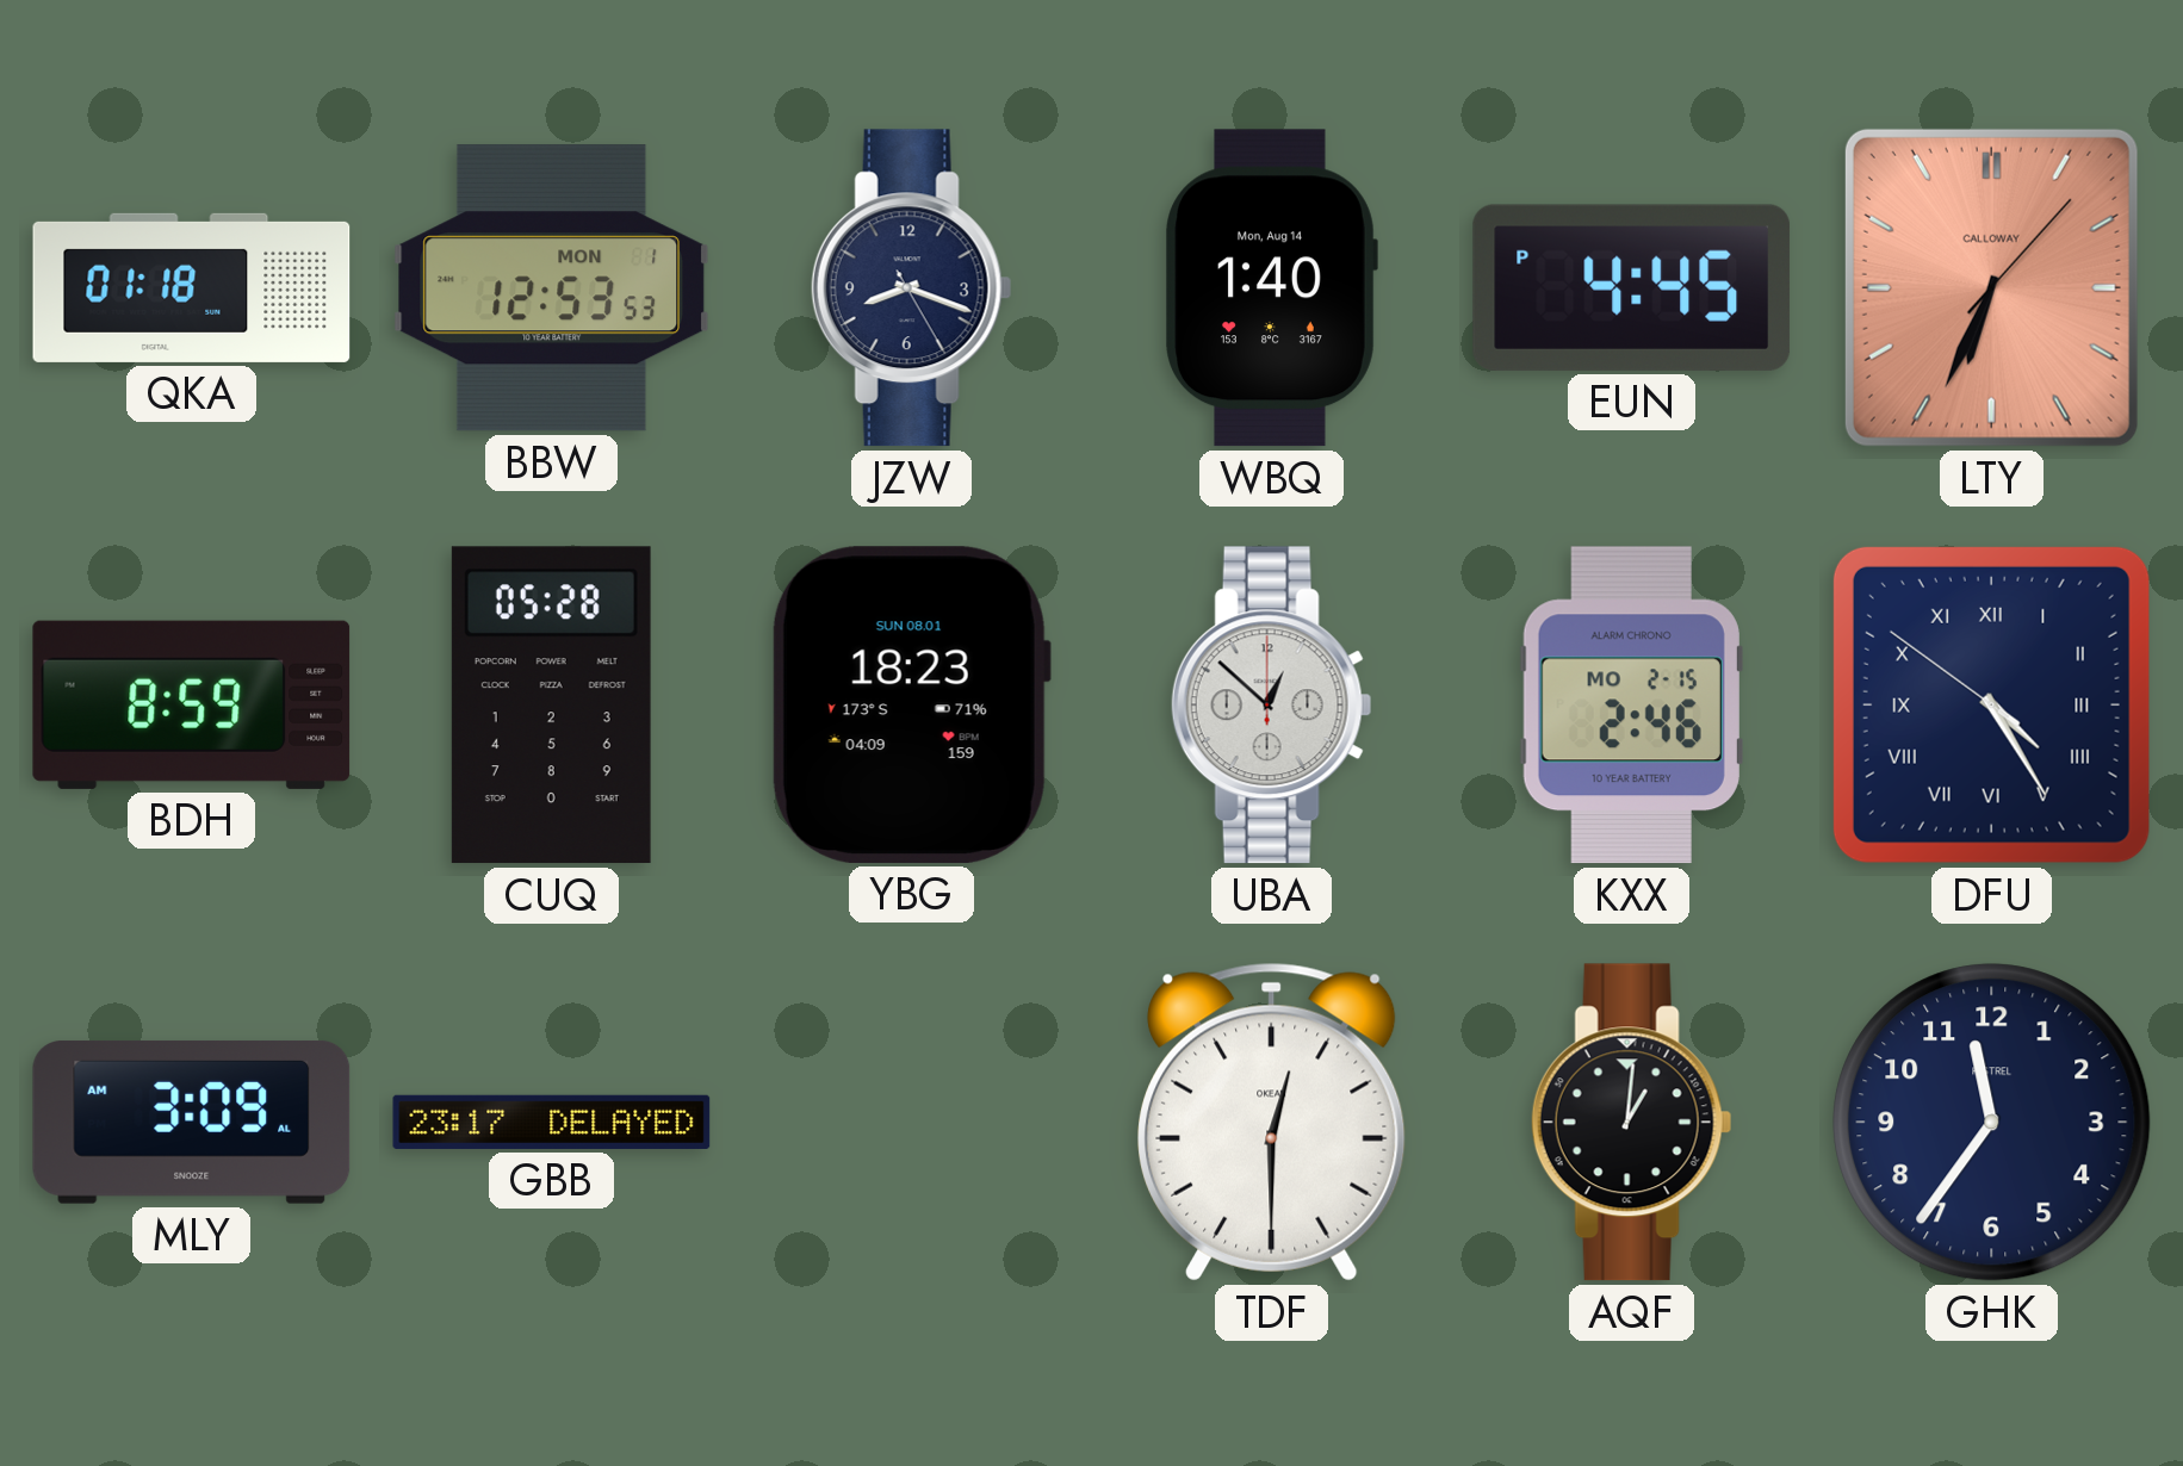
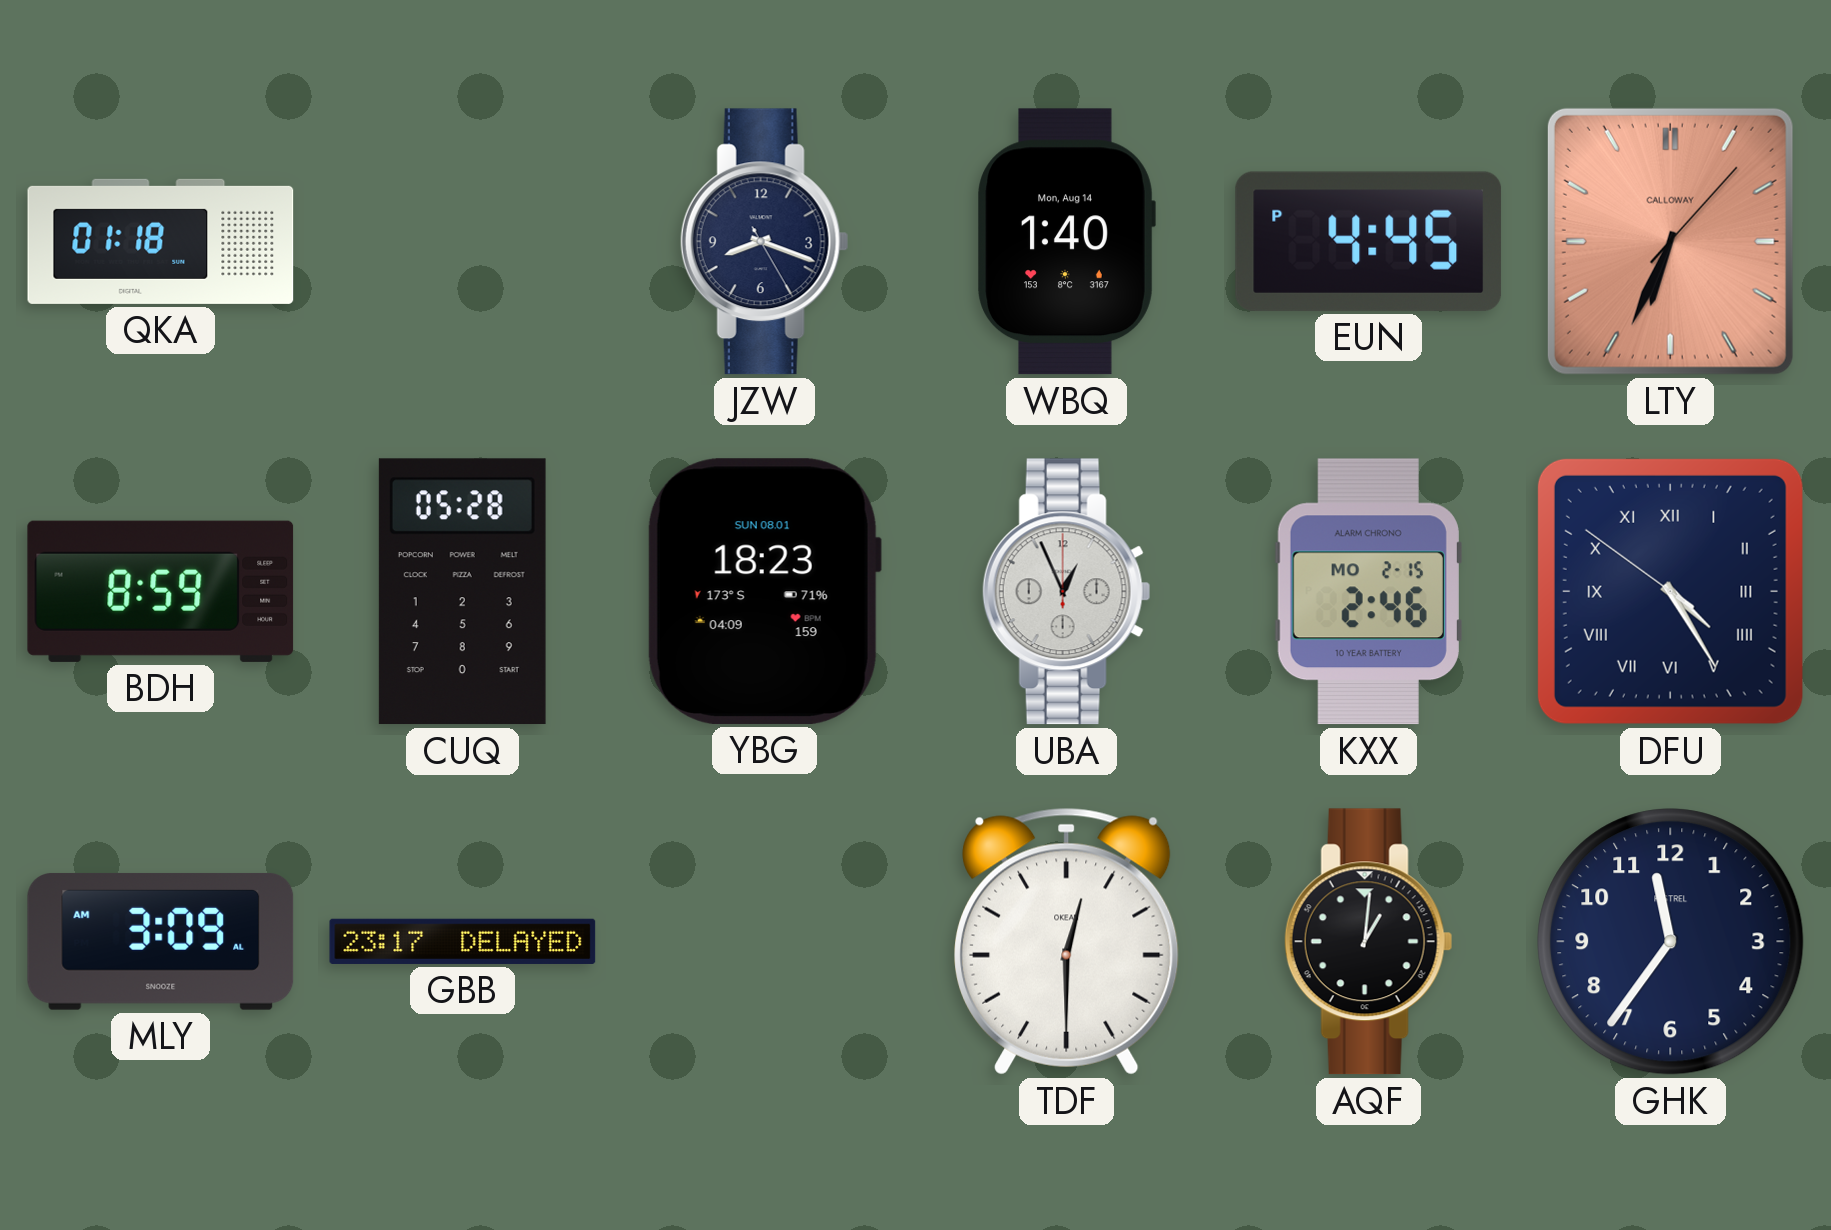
BBW: 12:53 -> none
UBA: 12:52 -> 12:56
